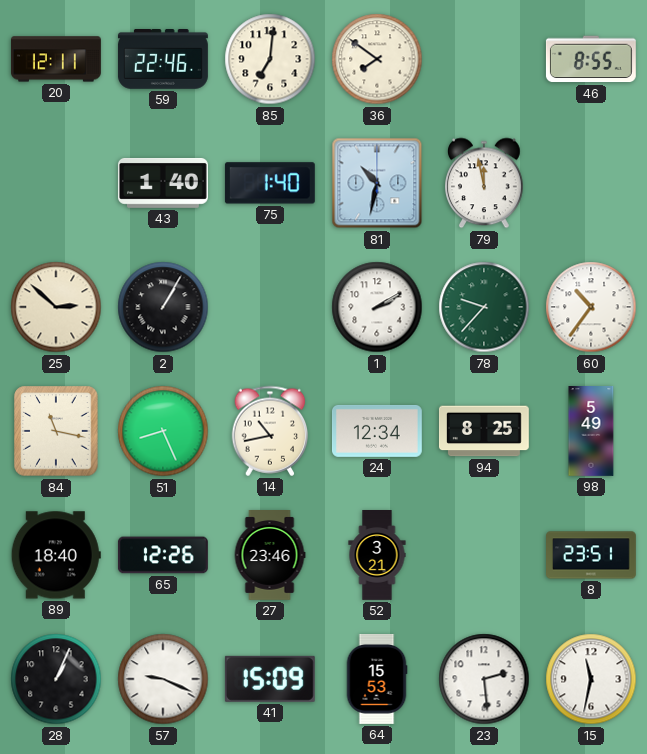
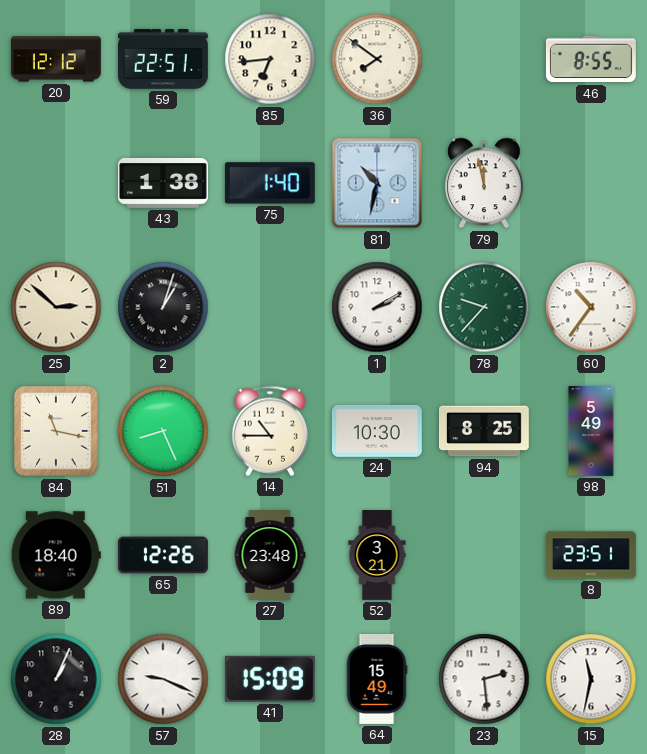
20: 12:11 -> 12:12
59: 22:46 -> 22:51
85: 7:01 -> 6:44
43: 1:40 -> 1:38
2: 1:05 -> 1:03
14: 10:43 -> 10:45
24: 12:34 -> 10:30
27: 23:46 -> 23:48
64: 15:53 -> 15:49
